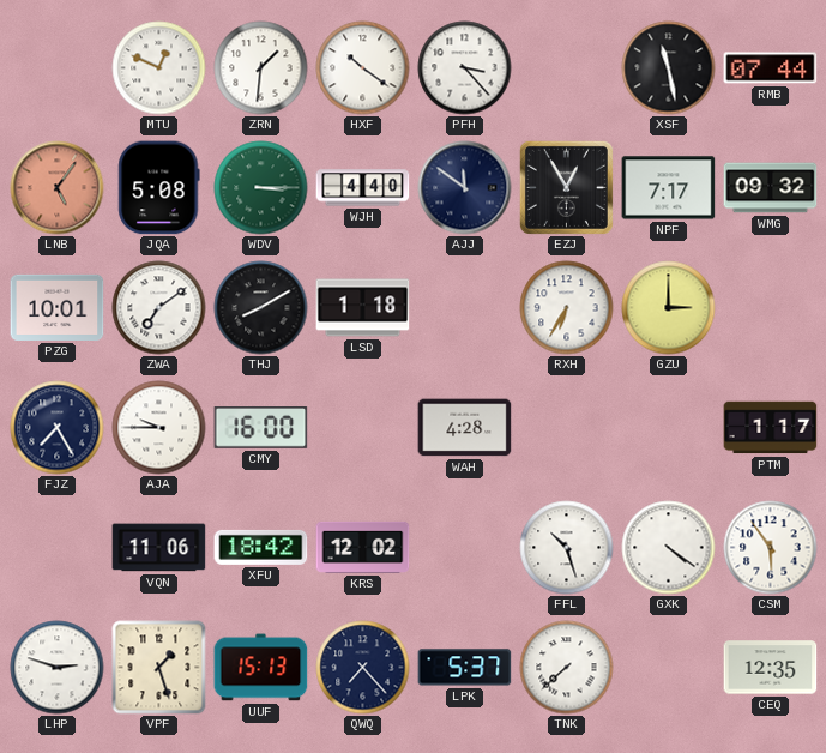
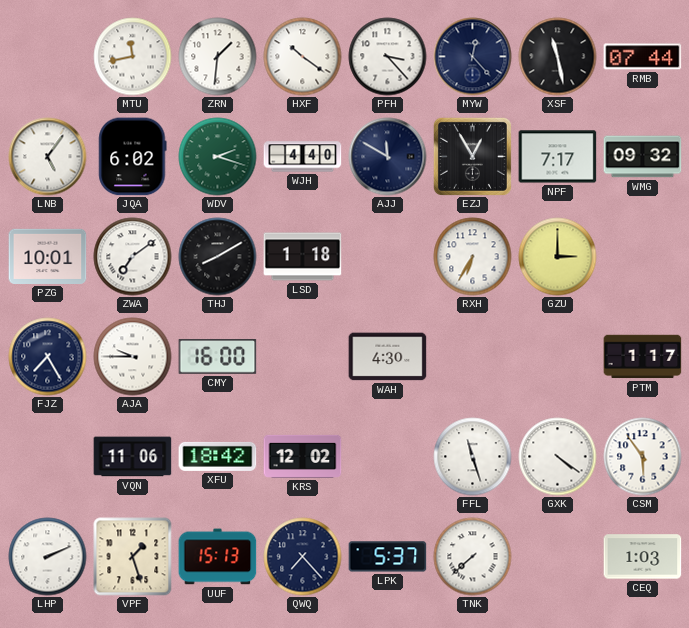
MTU: 12:49 -> 11:43
MYW: none -> 12:23
LNB dial: salmon -> white
JQA: 5:08 -> 6:02
WDV: 3:15 -> 2:18
AJJ: 11:51 -> 11:50
WAH: 4:28 -> 4:30
FFL: 10:27 -> 11:27
LHP: 2:48 -> 2:11
CEQ: 12:35 -> 1:03
